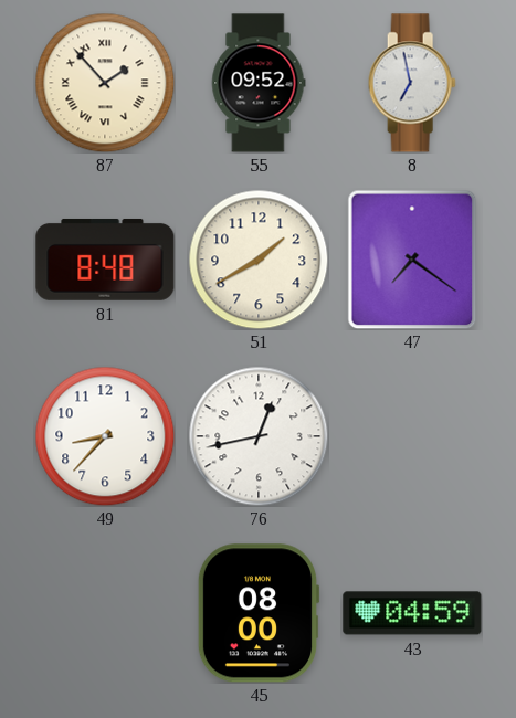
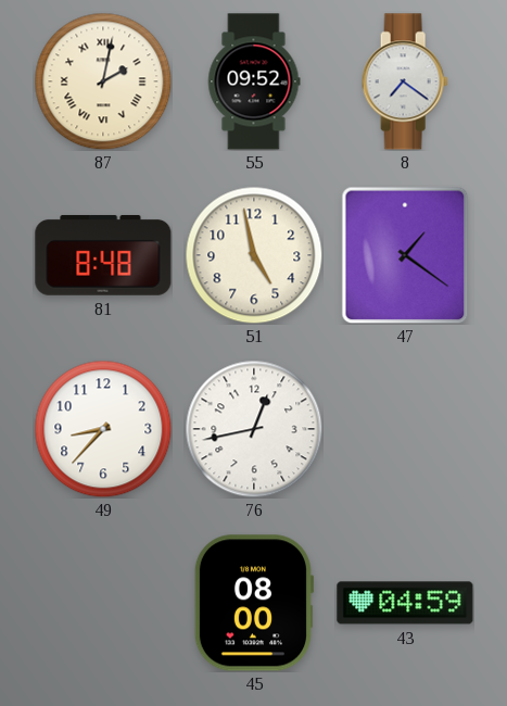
87: 1:53 -> 2:02
8: 6:58 -> 7:21
51: 1:40 -> 4:58
47: 7:21 -> 1:21
